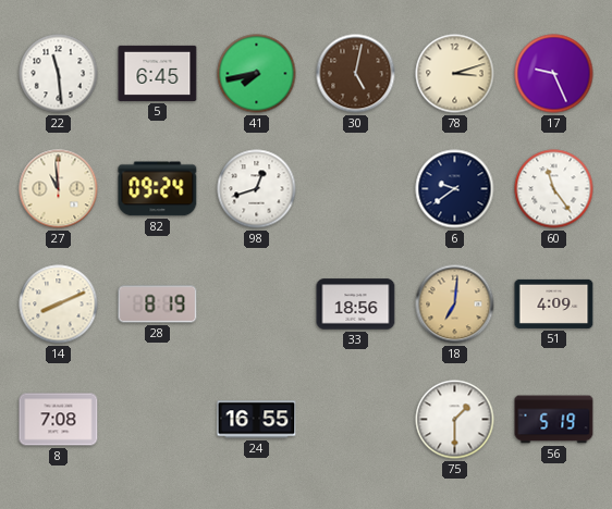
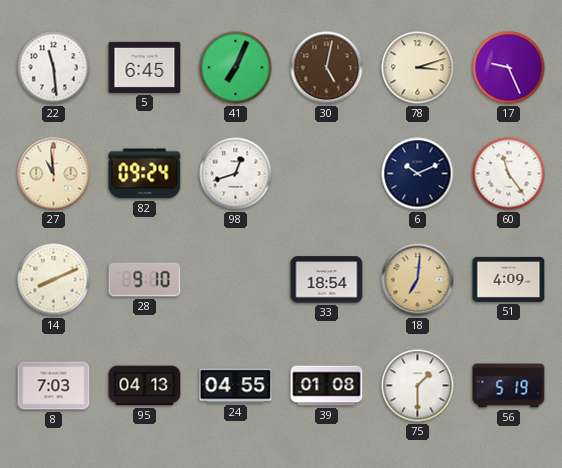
41: 7:43 -> 7:04
6: 9:39 -> 10:11
28: 8:19 -> 9:10
33: 18:56 -> 18:54
8: 7:08 -> 7:03
95: none -> 04:13
24: 16:55 -> 04:55
39: none -> 01:08
